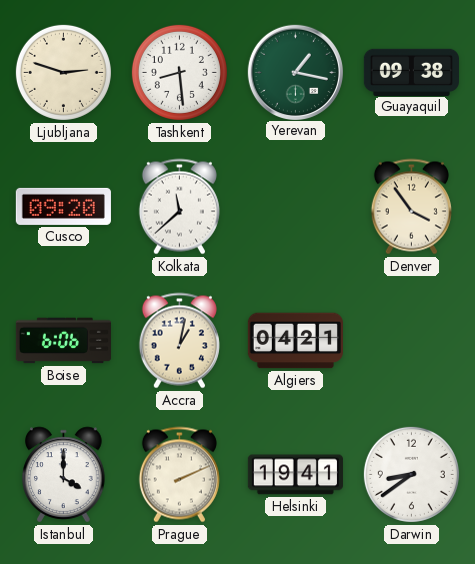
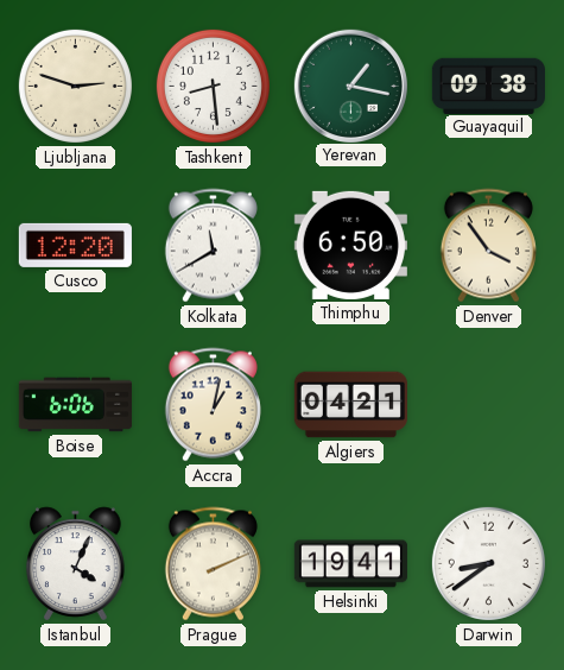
Cusco: 09:20 -> 12:20
Kolkata: 11:38 -> 11:40
Thimphu: none -> 6:50
Istanbul: 4:00 -> 4:04
